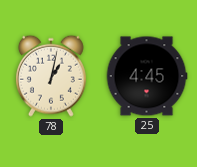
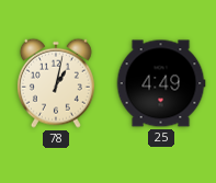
25: 4:45 -> 4:49
